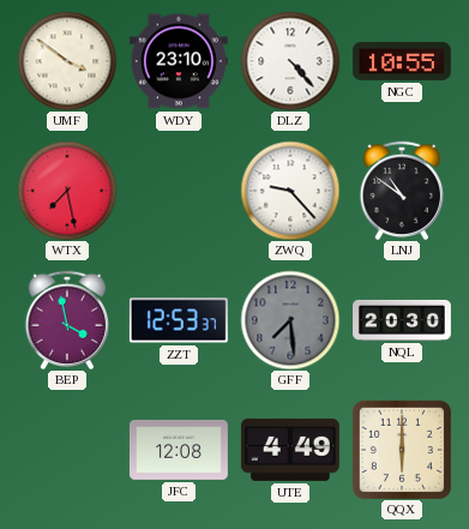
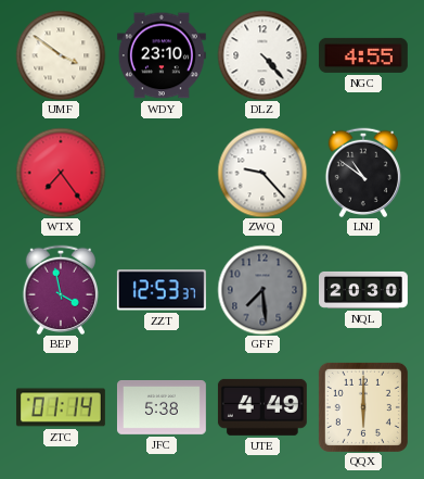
NGC: 10:55 -> 4:55
WTX: 7:28 -> 7:24
ZTC: none -> 01:14
JFC: 12:08 -> 5:38
